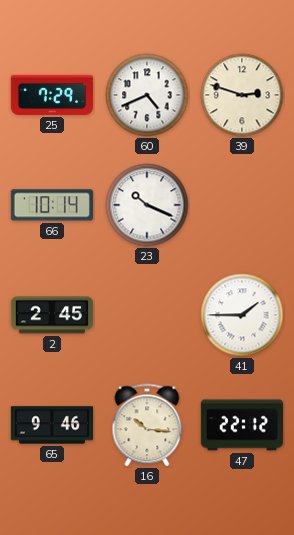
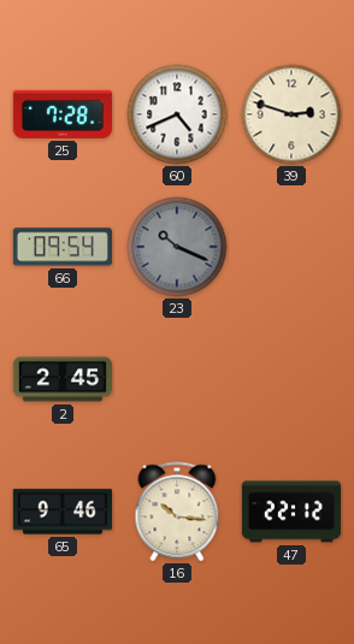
25: 7:29 -> 7:28
66: 10:14 -> 09:54
23 dial: white -> grey
41: 1:45 -> none
